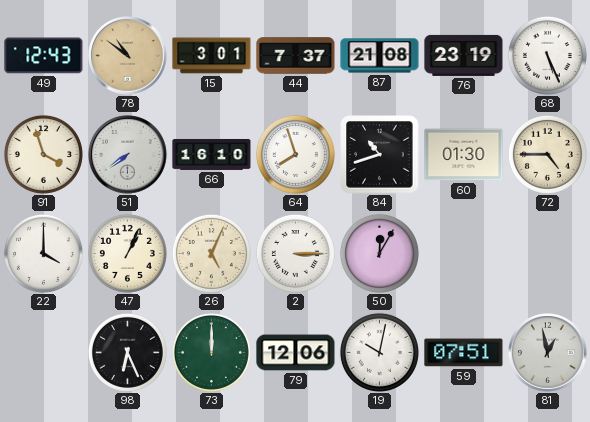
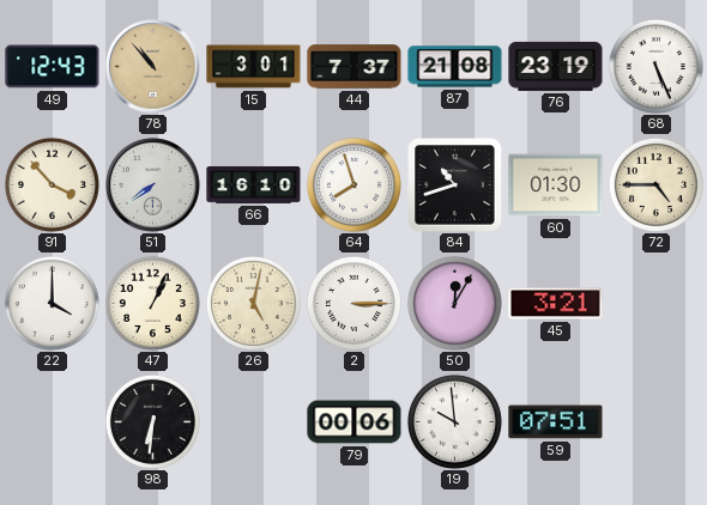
78: 10:51 -> 10:53
91: 3:57 -> 3:53
26: 5:04 -> 5:02
45: none -> 3:21
98: 6:26 -> 6:31
73: 12:00 -> none
79: 12:06 -> 00:06
19: 10:02 -> 9:59
81: 12:58 -> none
